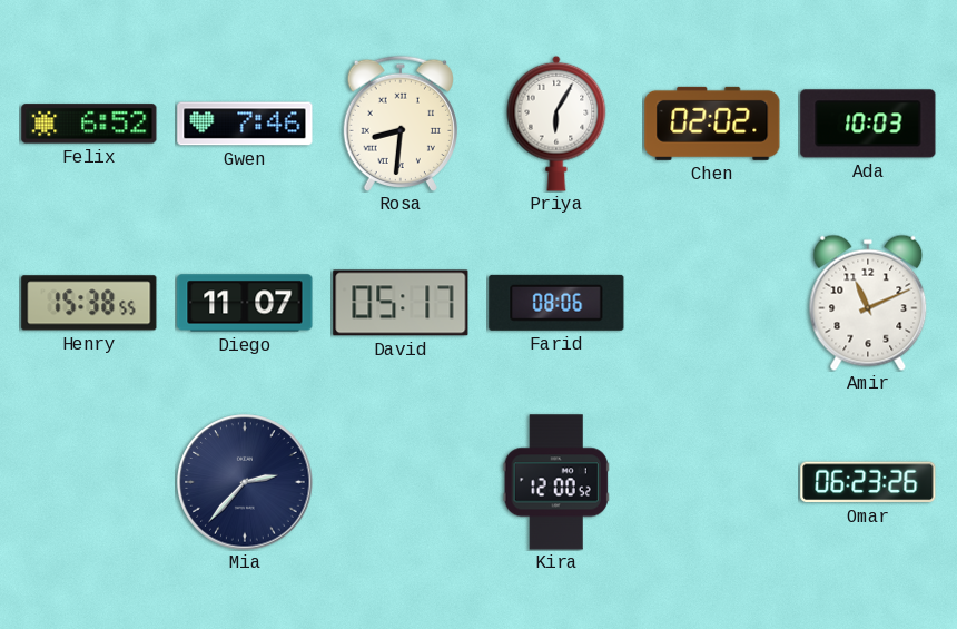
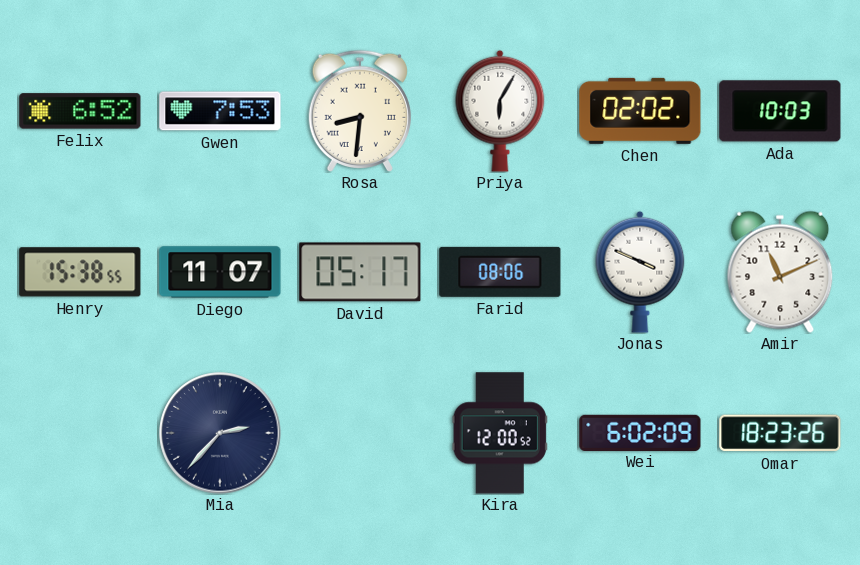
Gwen: 7:46 -> 7:53
Jonas: none -> 3:49
Wei: none -> 6:02
Omar: 06:23 -> 18:23
